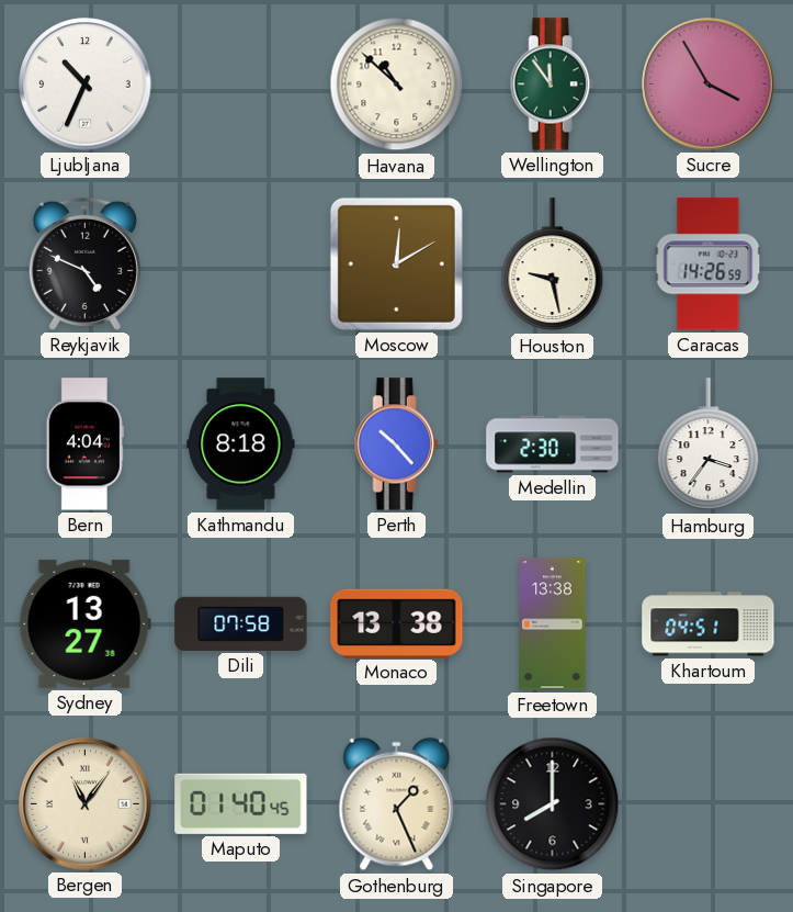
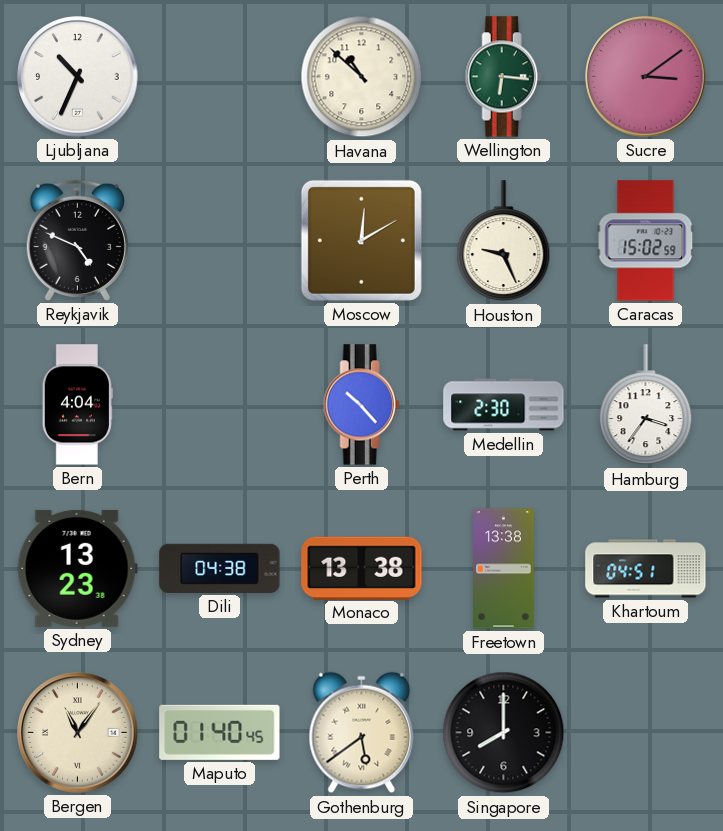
Wellington: 11:54 -> 6:16
Sucre: 3:55 -> 3:09
Houston: 9:28 -> 9:26
Caracas: 14:26 -> 15:02
Kathmandu: 8:18 -> none
Sydney: 13:27 -> 13:23
Dili: 07:58 -> 04:38
Gothenburg: 1:26 -> 5:39
